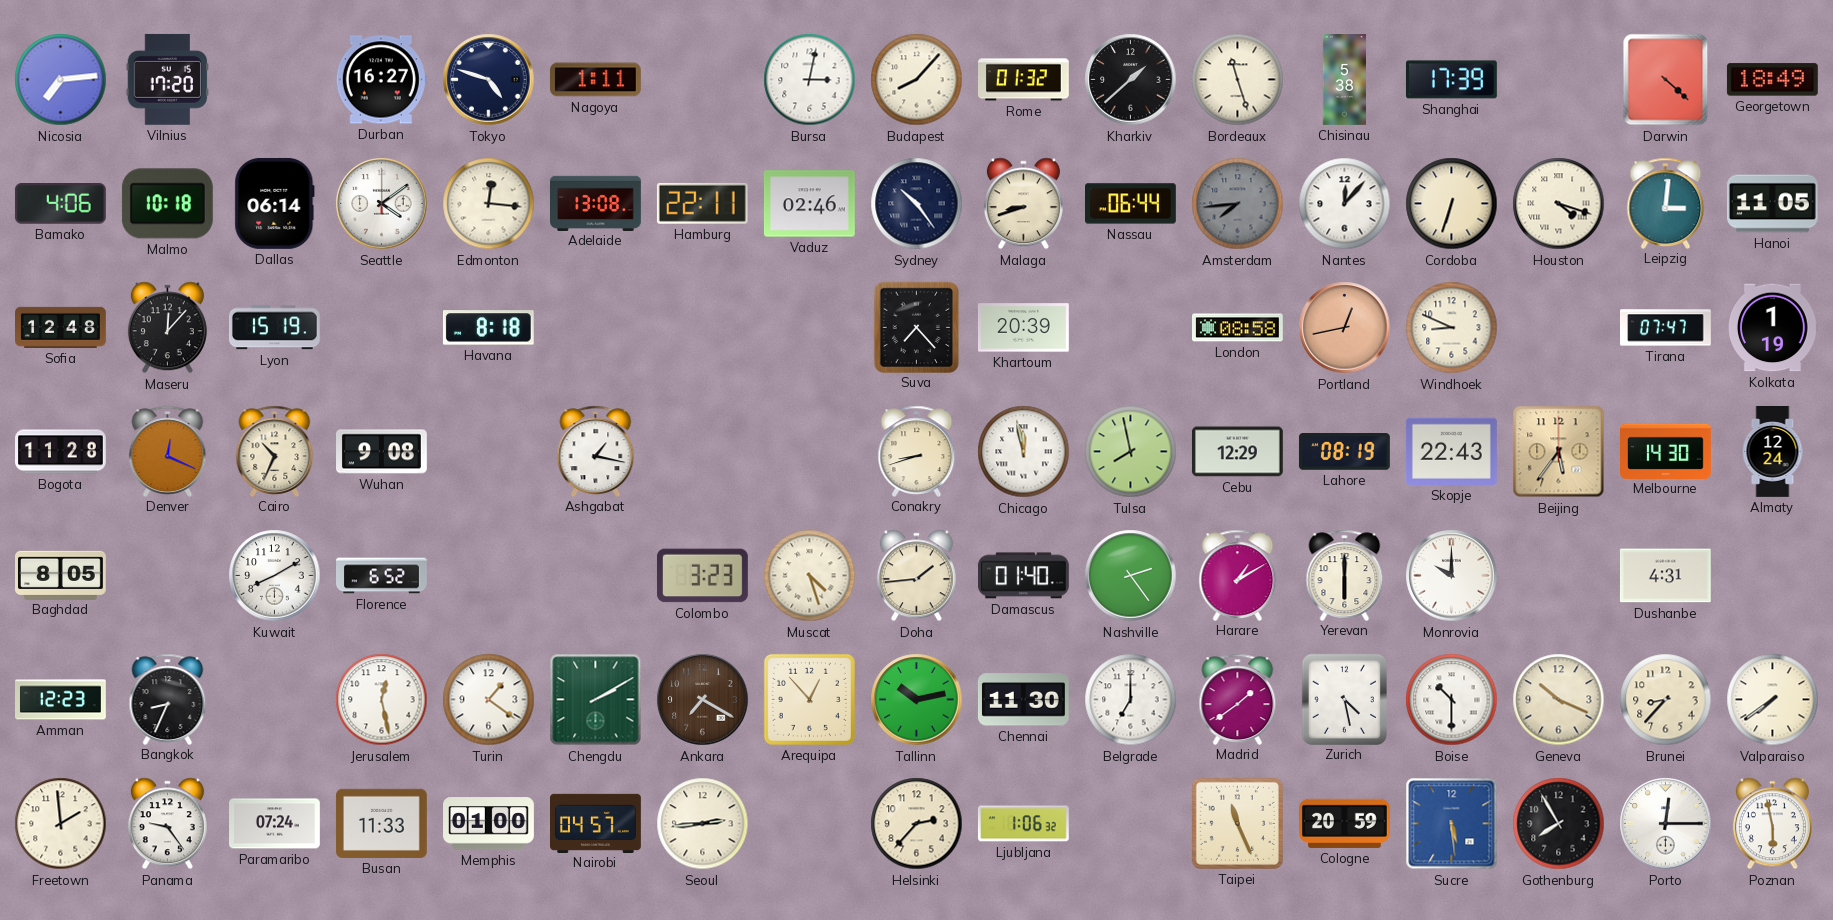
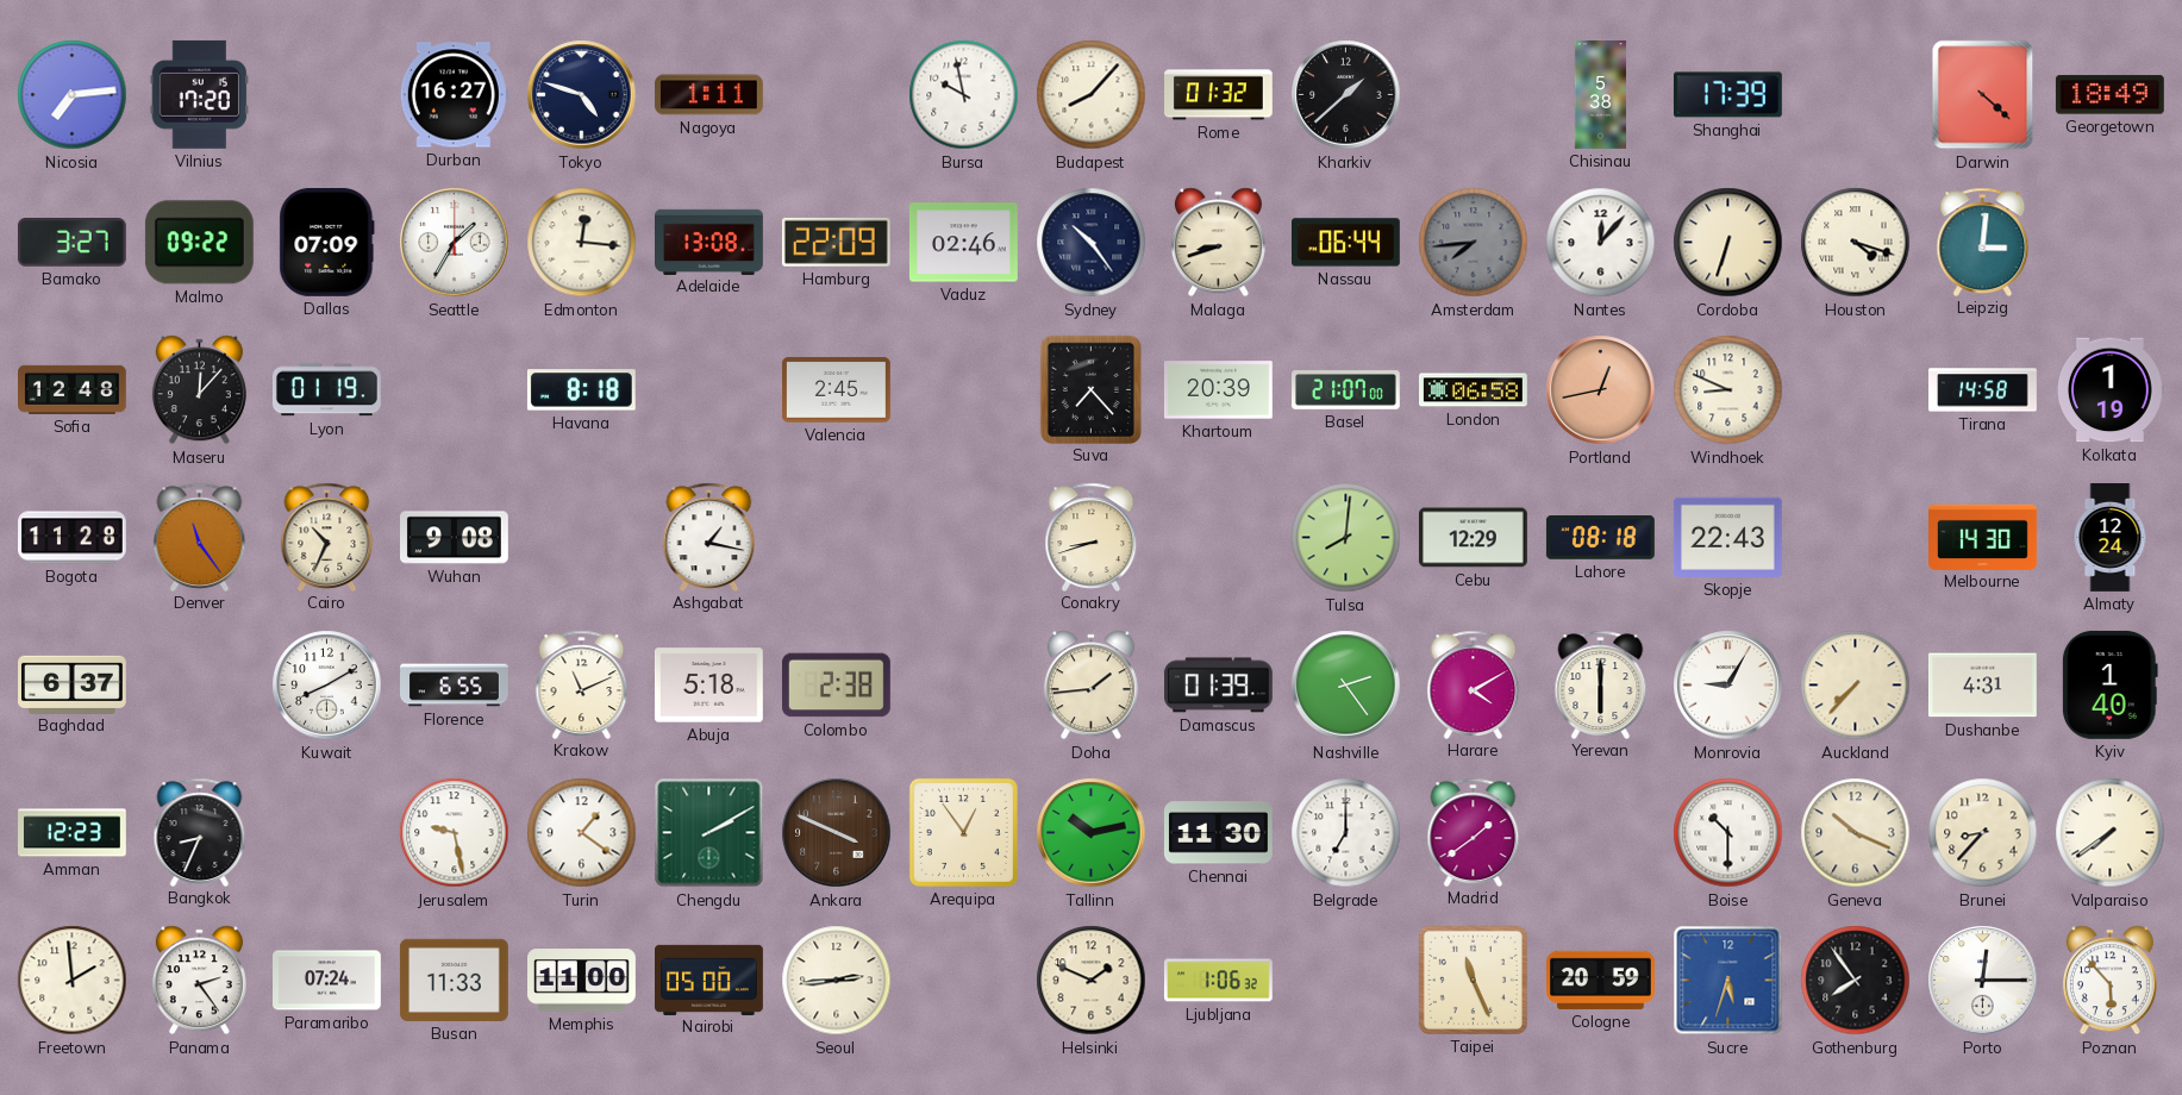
Bursa: 3:02 -> 9:58
Bordeaux: 11:27 -> none
Bamako: 4:06 -> 3:27
Malmo: 10:18 -> 09:22
Dallas: 06:14 -> 07:09
Seattle: 4:09 -> 1:35
Hamburg: 22:11 -> 22:09
Hanoi: 11:05 -> none
Lyon: 15:19 -> 01:19
Valencia: none -> 2:45
Basel: none -> 21:07
London: 08:58 -> 06:58
Tirana: 07:47 -> 14:58
Denver: 12:19 -> 11:24
Chicago: 11:58 -> none
Tulsa: 7:58 -> 8:01
Lahore: 08:19 -> 08:18
Beijing: 5:36 -> none
Baghdad: 8:05 -> 6:37
Florence: 6:52 -> 6:55
Krakow: none -> 11:11
Abuja: none -> 5:18
Colombo: 3:23 -> 2:38
Muscat: 4:27 -> none
Damascus: 01:40 -> 01:39
Harare: 1:10 -> 4:10
Monrovia: 10:00 -> 9:05
Auckland: none -> 7:37
Kyiv: none -> 1:40
Jerusalem: 12:28 -> 9:28
Ankara: 7:20 -> 3:49
Arequipa: 12:53 -> 12:54
Zurich: 4:28 -> none
Panama: 9:24 -> 2:24
Memphis: 01:00 -> 11:00
Nairobi: 04:57 -> 05:00
Helsinki: 2:37 -> 1:49
Sucre: 5:29 -> 5:33
Gothenburg: 7:55 -> 7:54
Poznan: 5:58 -> 5:53
